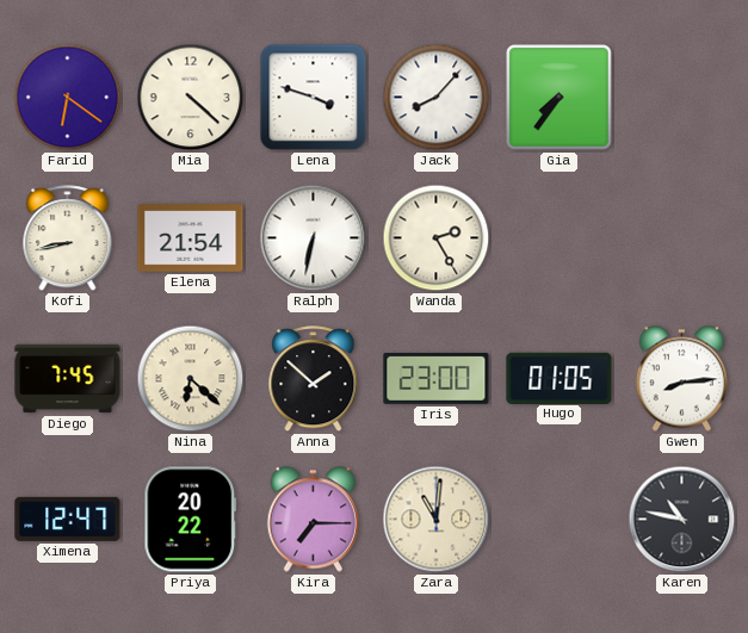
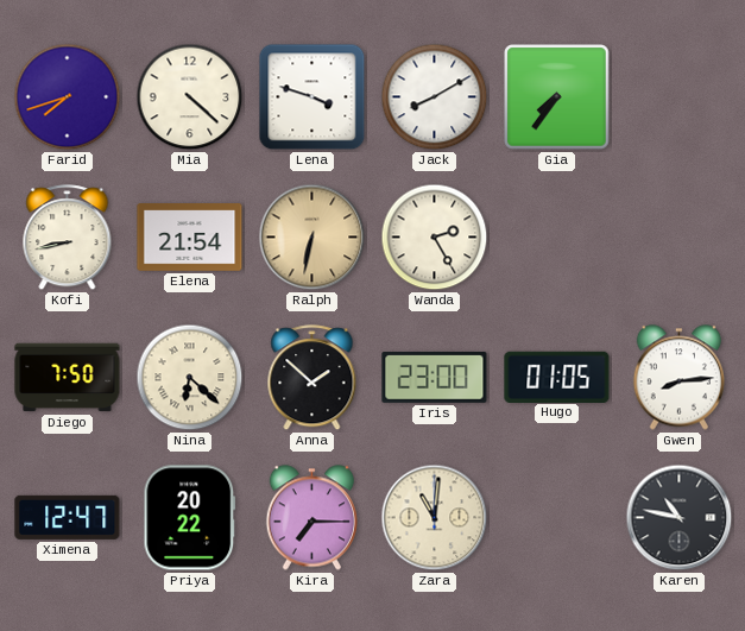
Farid: 6:21 -> 7:42
Jack: 8:07 -> 8:10
Ralph dial: white -> champagne
Diego: 7:45 -> 7:50
